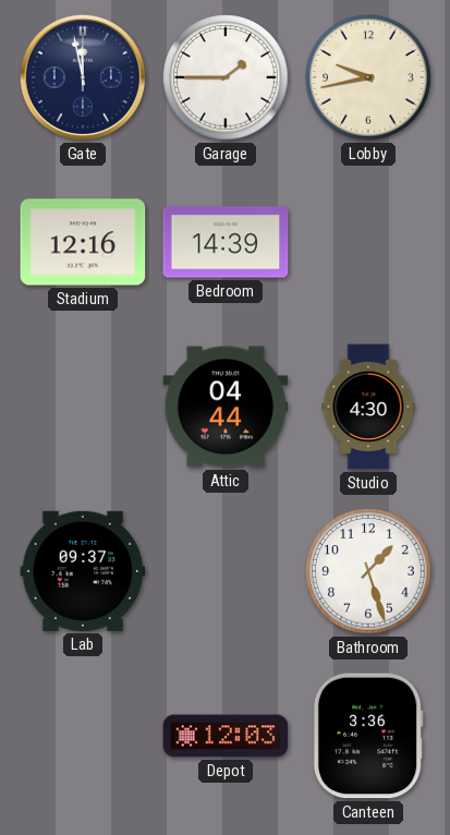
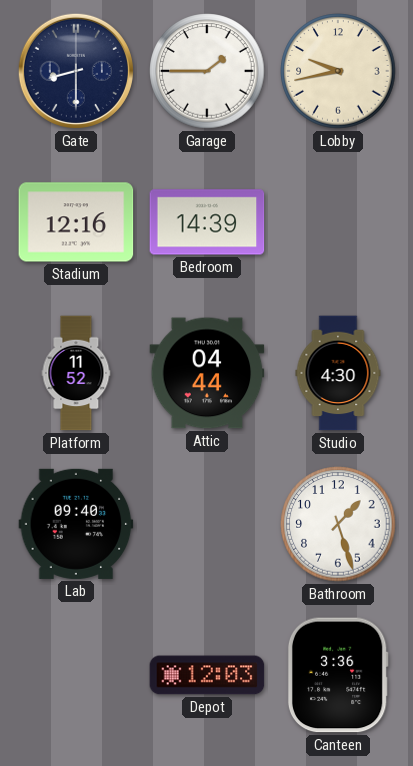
Gate: 11:58 -> 8:30
Platform: none -> 11:52
Lab: 09:37 -> 09:40
